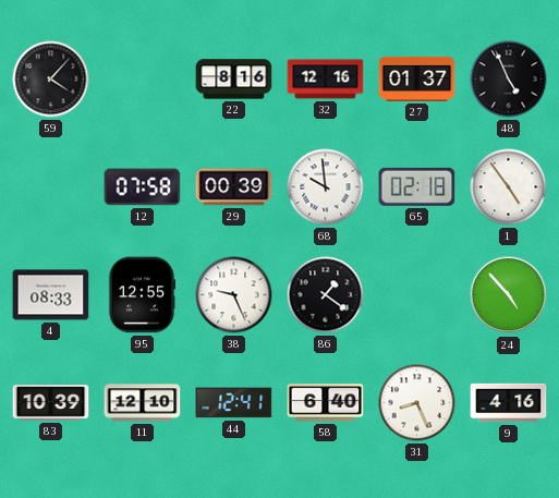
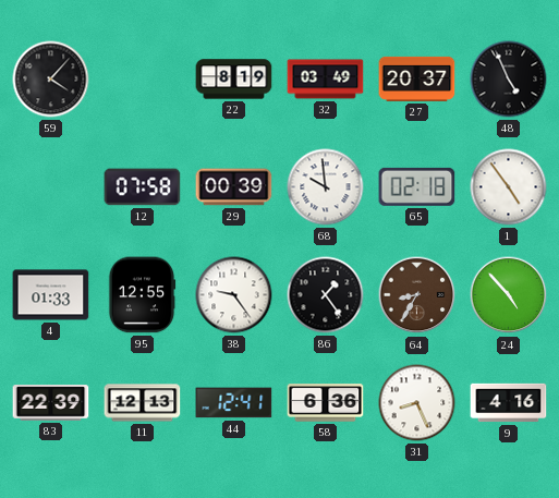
22: 8:16 -> 8:19
32: 12:16 -> 03:49
27: 01:37 -> 20:37
4: 08:33 -> 01:33
38: 9:26 -> 9:24
86: 1:21 -> 1:24
64: none -> 8:35
83: 10:39 -> 22:39
11: 12:10 -> 12:13
58: 6:40 -> 6:36
